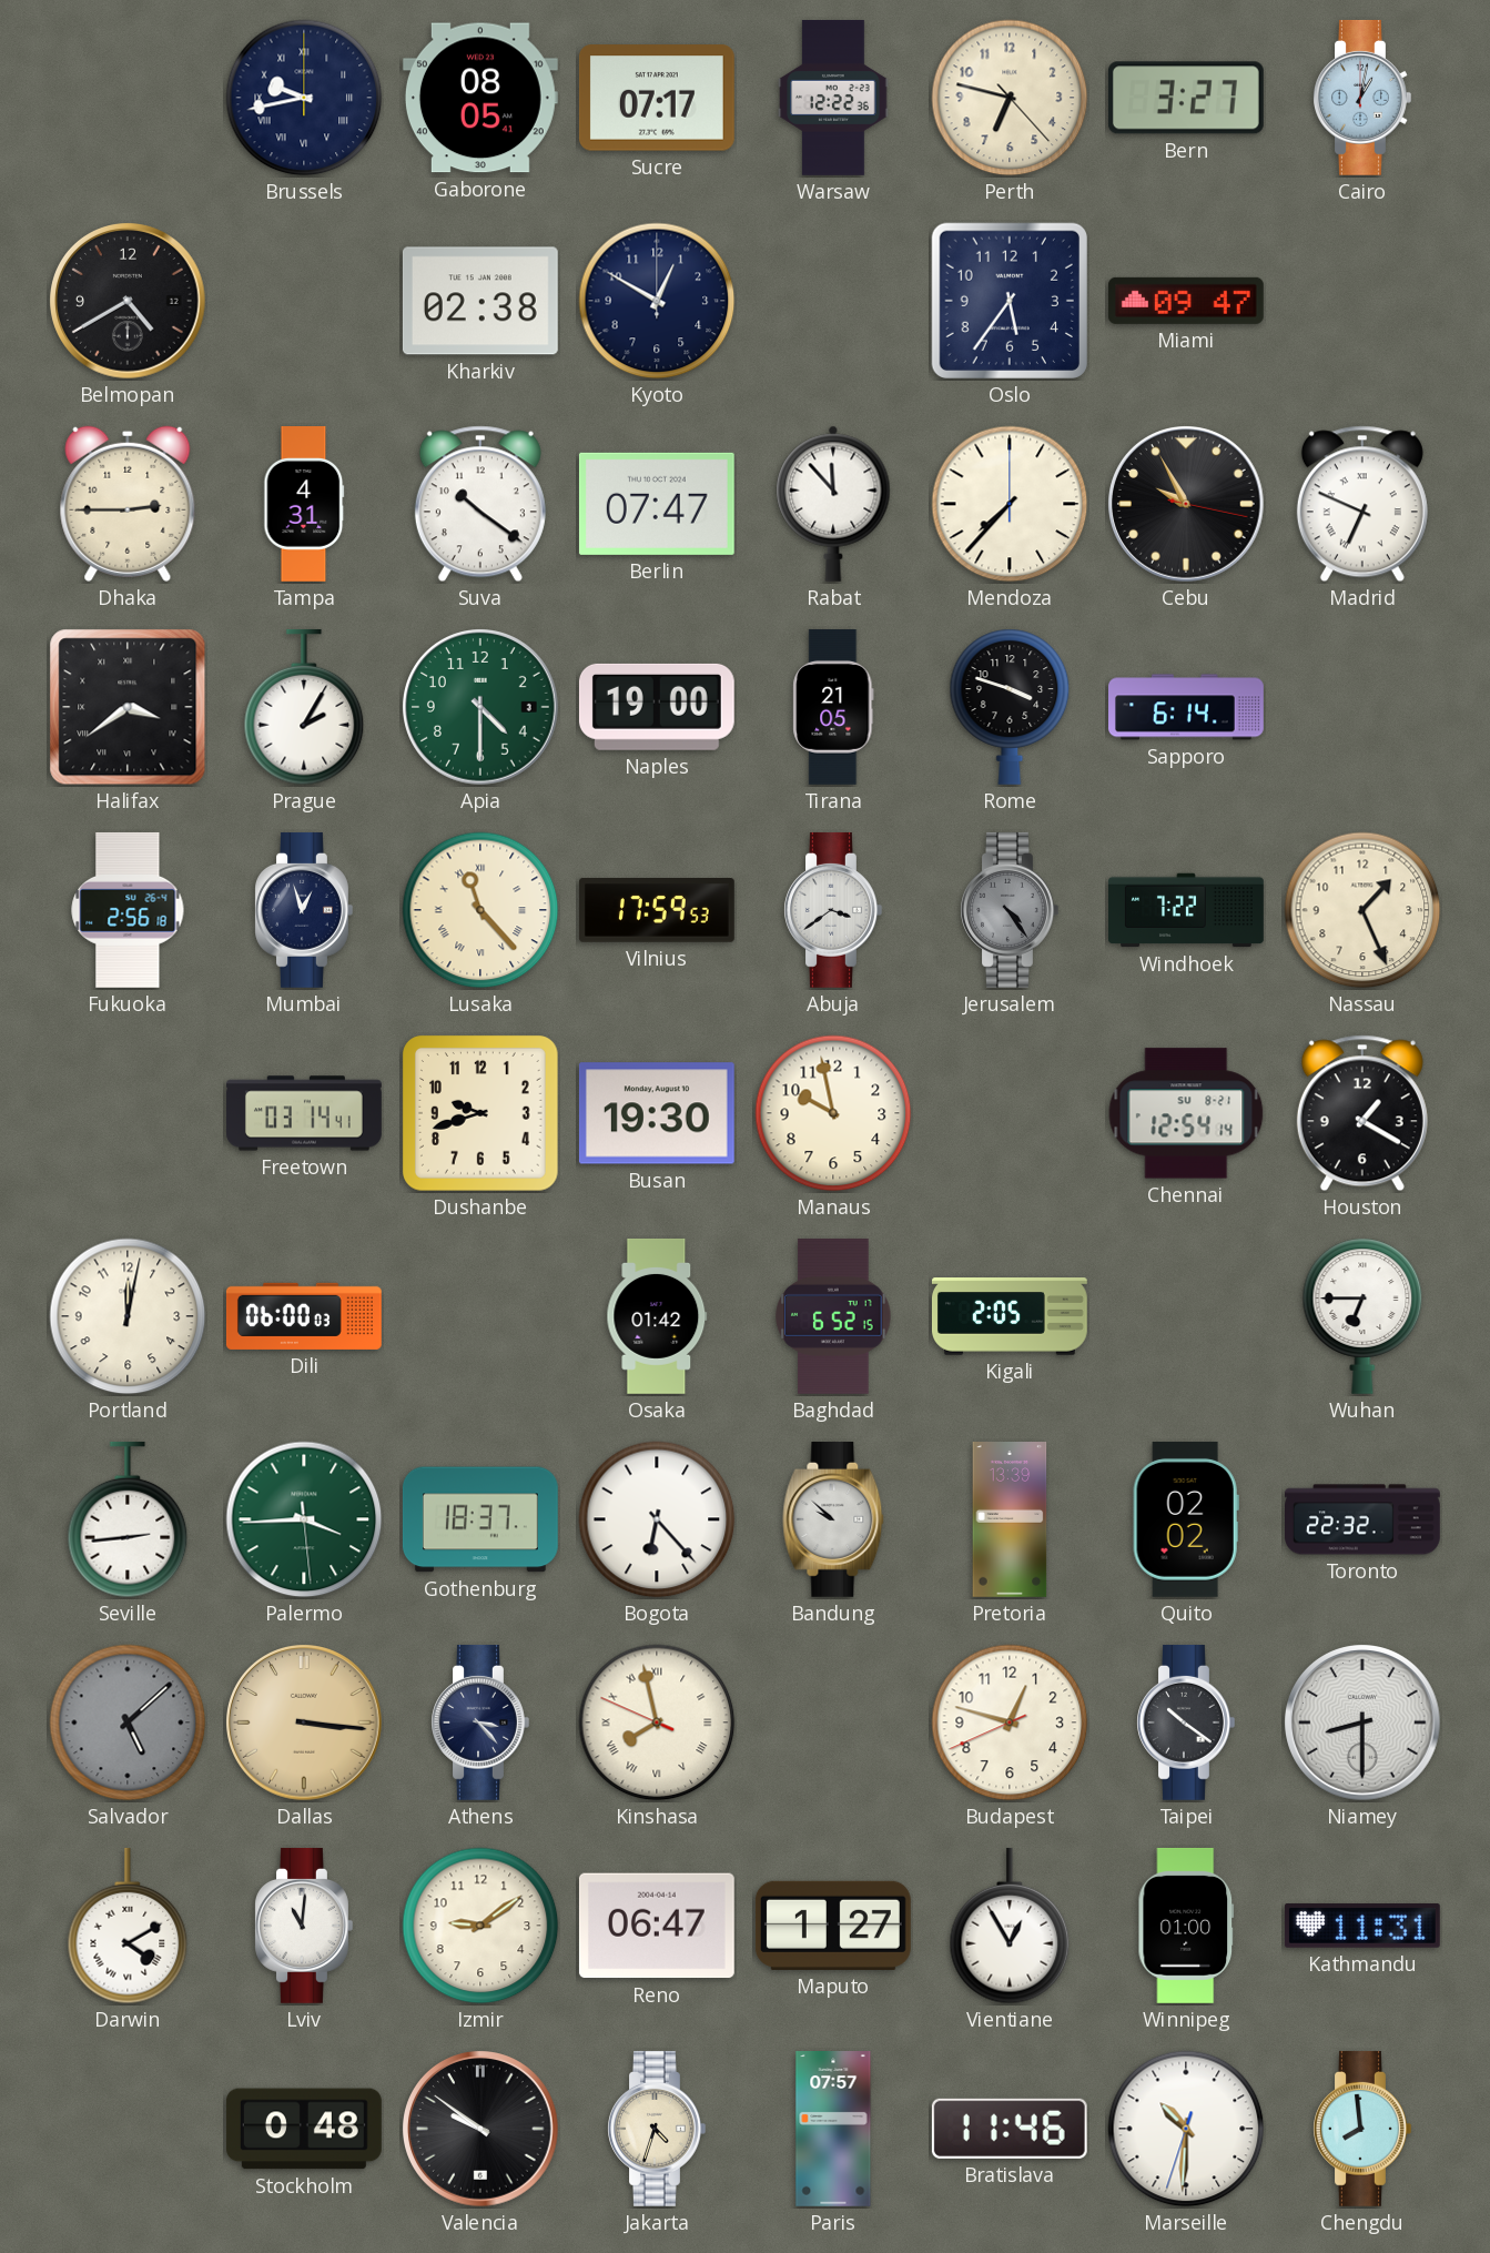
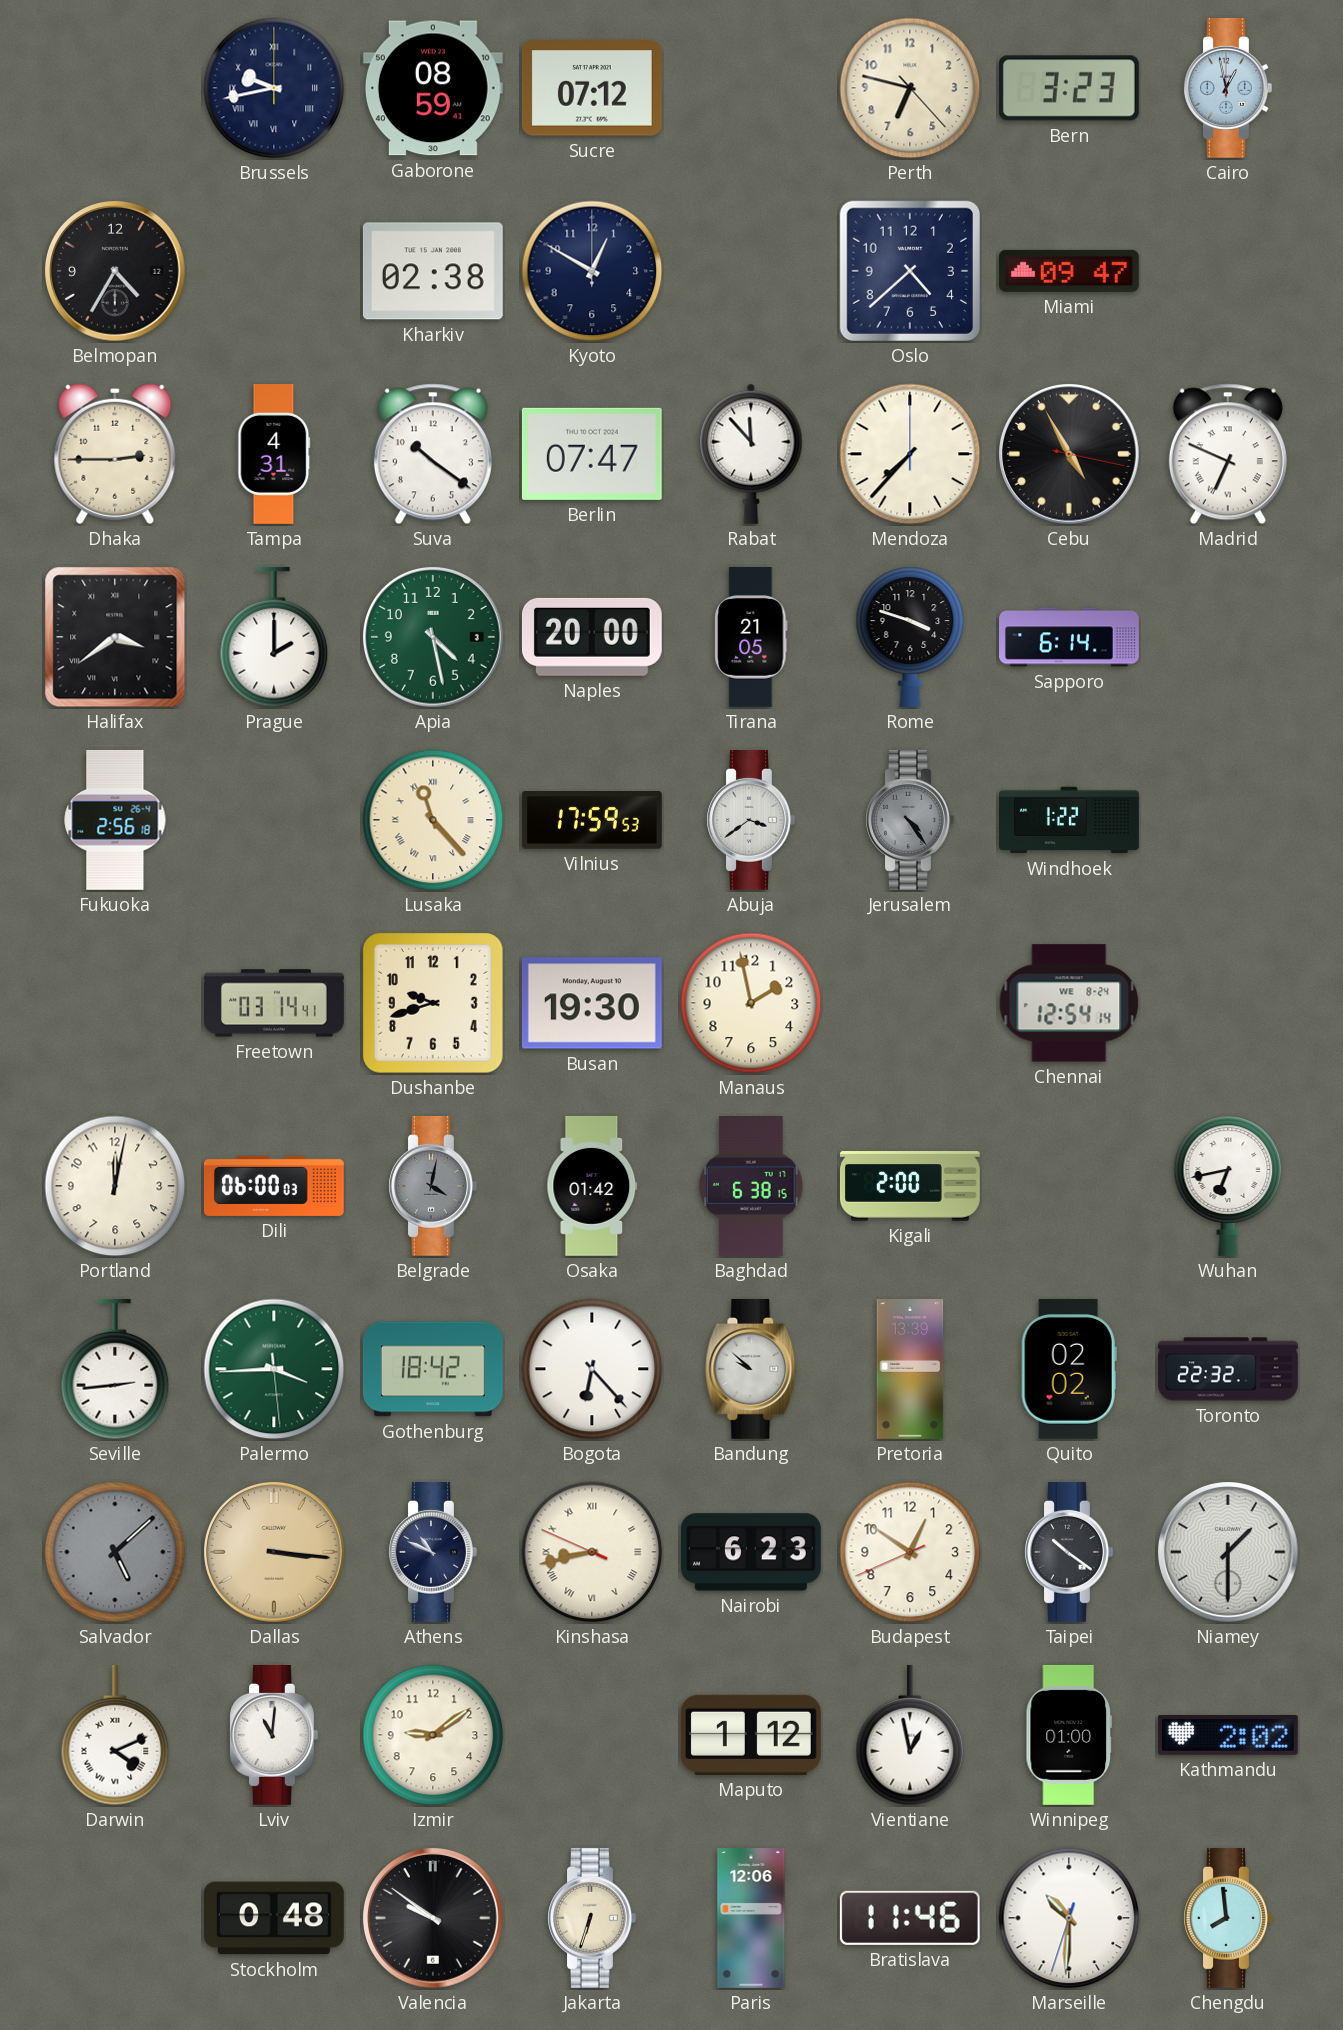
Gaborone: 08:05 -> 08:59
Sucre: 07:17 -> 07:12
Warsaw: 12:22 -> none
Bern: 3:27 -> 3:23
Cairo: 1:02 -> 12:58
Belmopan: 4:40 -> 4:35
Oslo: 5:36 -> 4:38
Cebu: 9:55 -> 4:55
Prague: 2:05 -> 2:00
Apia: 4:30 -> 4:28
Naples: 19:00 -> 20:00
Mumbai: 12:57 -> none
Windhoek: 7:22 -> 1:22
Nassau: 1:26 -> none
Manaus: 9:58 -> 1:58
Chennai date: SU 8-21 -> WE 8-24
Houston: 1:20 -> none
Belgrade: none -> 4:02
Baghdad: 6:52 -> 6:38
Kigali: 2:05 -> 2:00
Wuhan: 6:45 -> 6:43
Gothenburg: 18:37 -> 18:42
Athens: 3:23 -> 10:49
Kinshasa: 7:57 -> 8:42
Nairobi: none -> 6:23
Budapest: 12:47 -> 12:50
Niamey: 8:30 -> 1:30
Darwin: 4:10 -> 4:11
Reno: 06:47 -> none
Maputo: 1:27 -> 1:12
Vientiane: 12:55 -> 12:58
Kathmandu: 11:31 -> 2:02
Jakarta: 4:33 -> 6:33
Paris: 07:57 -> 12:06
